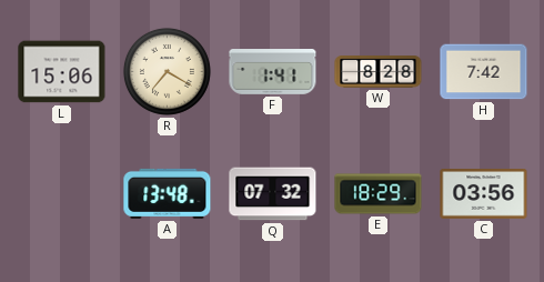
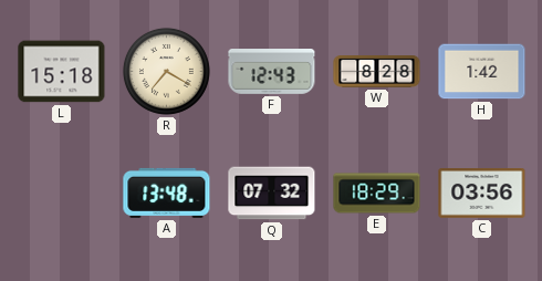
L: 15:06 -> 15:18
F: 1:41 -> 12:43
H: 7:42 -> 1:42
